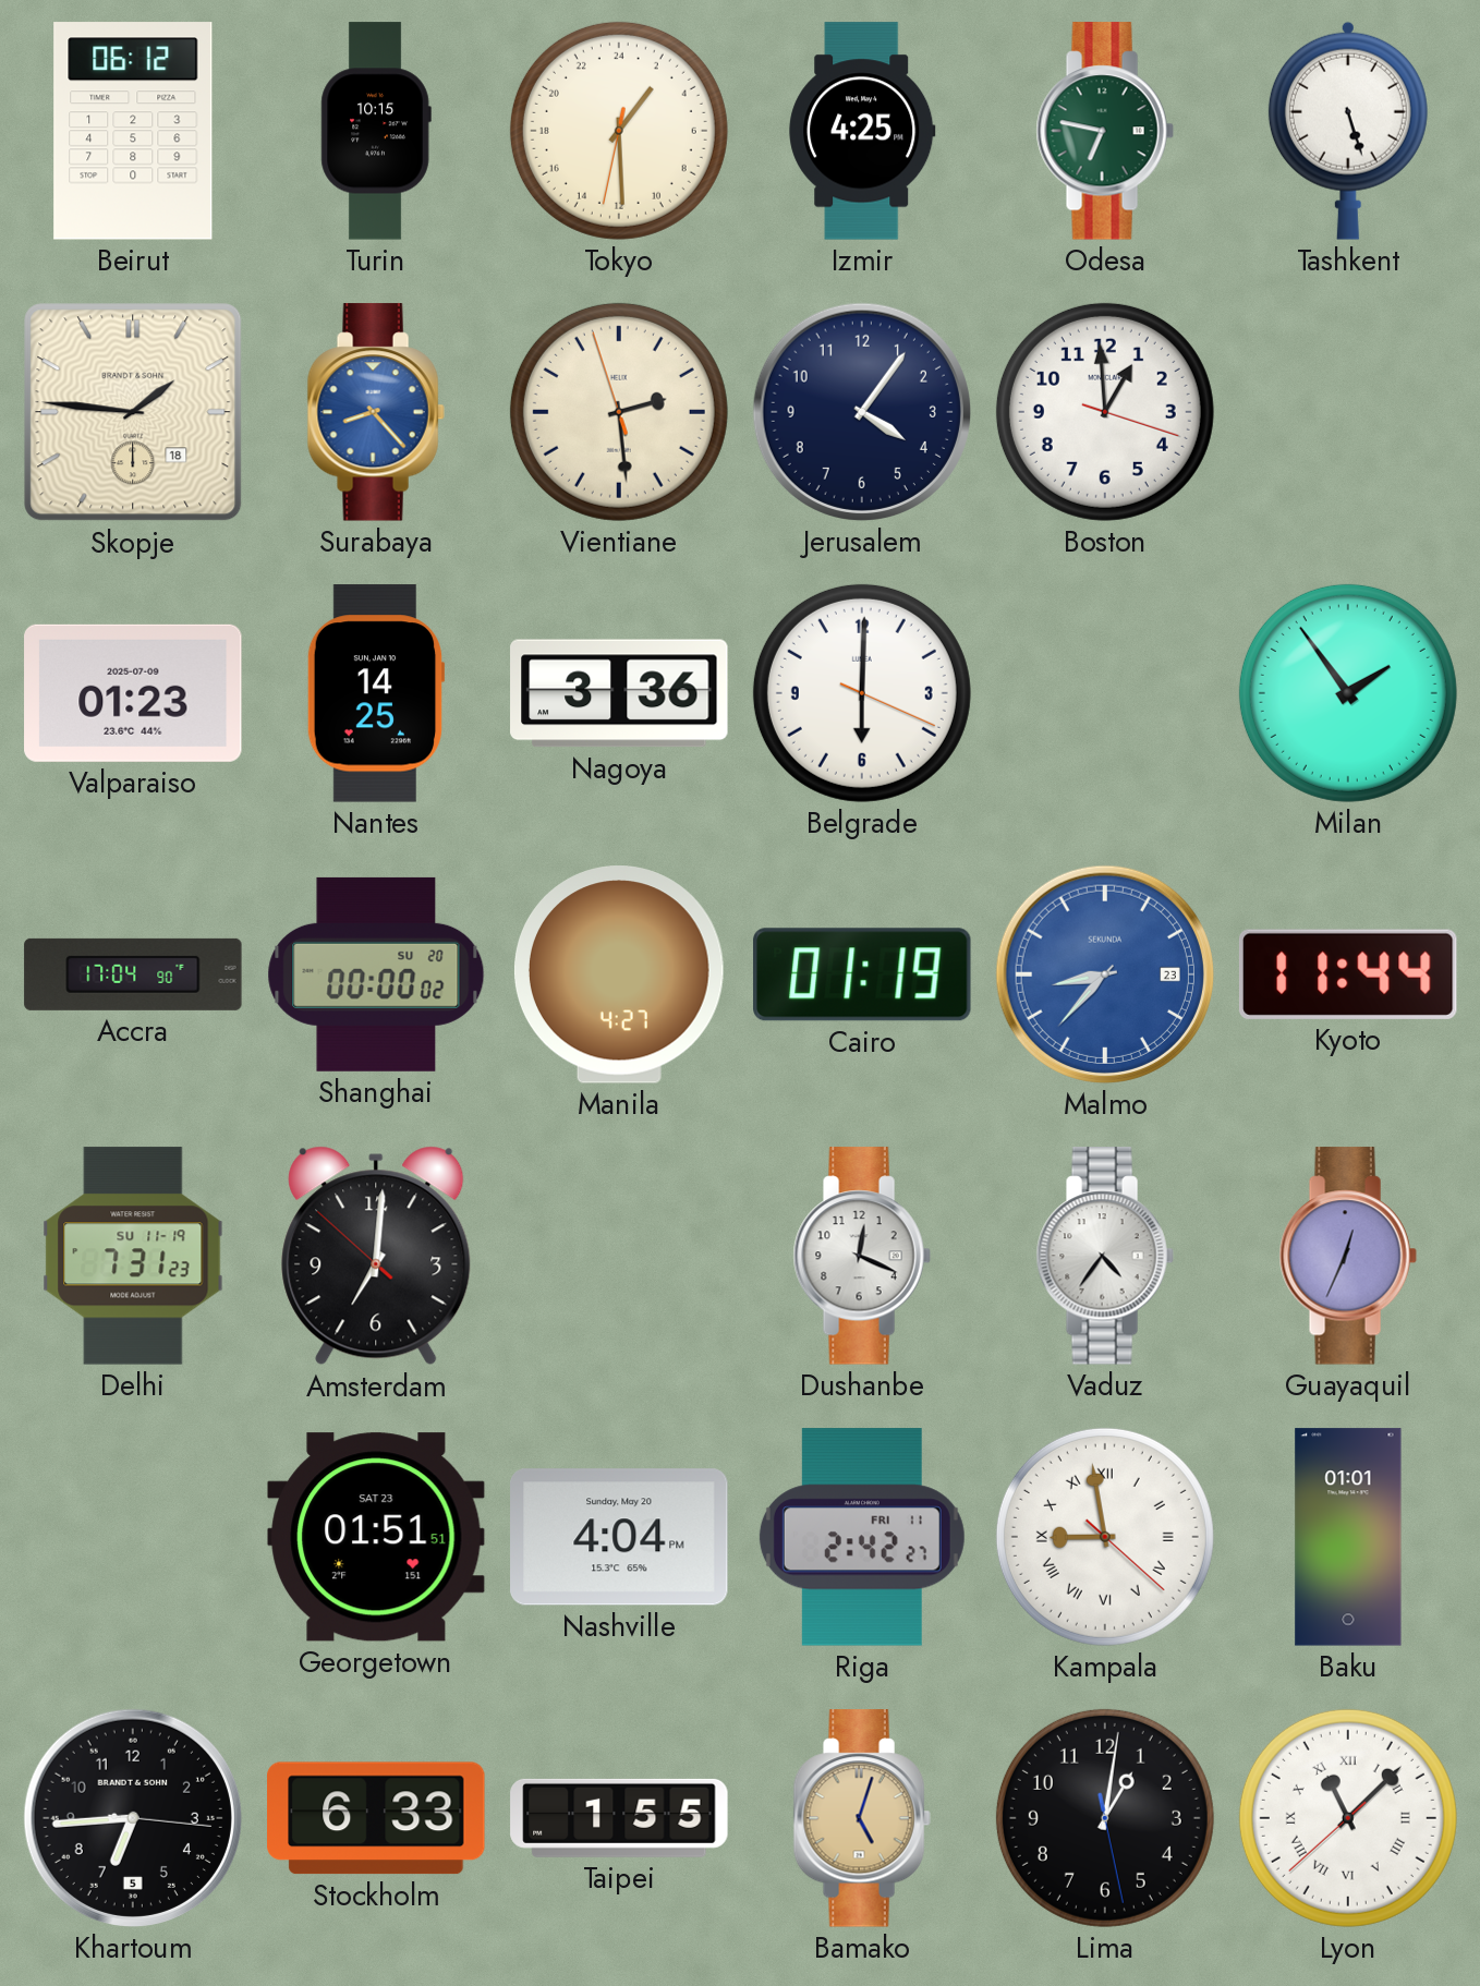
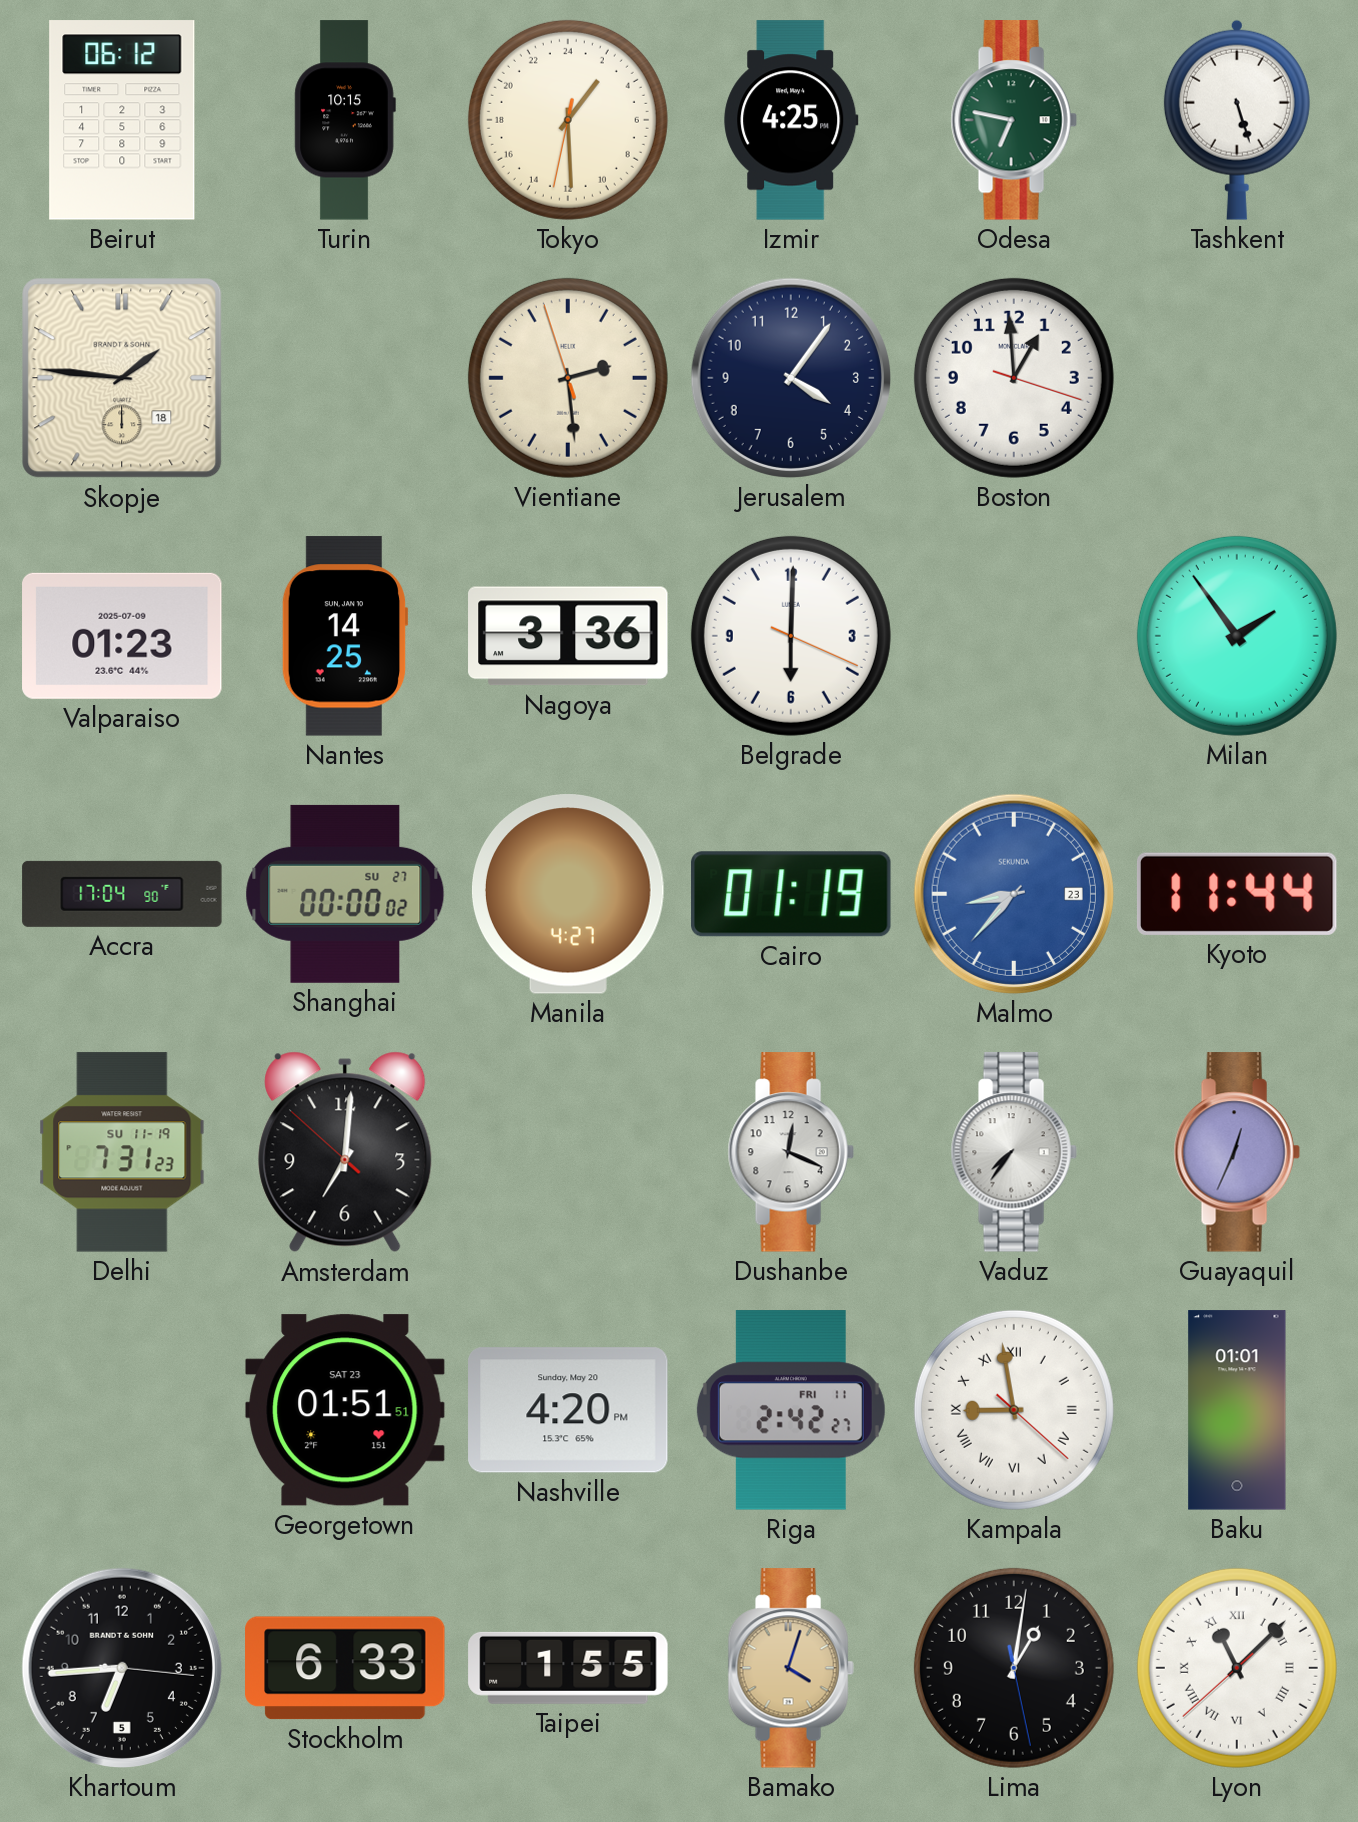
Surabaya: 8:23 -> none
Shanghai date: SU 20 -> SU 27
Vaduz: 4:36 -> 7:36
Nashville: 4:04 -> 4:20
Bamako: 5:03 -> 4:03
